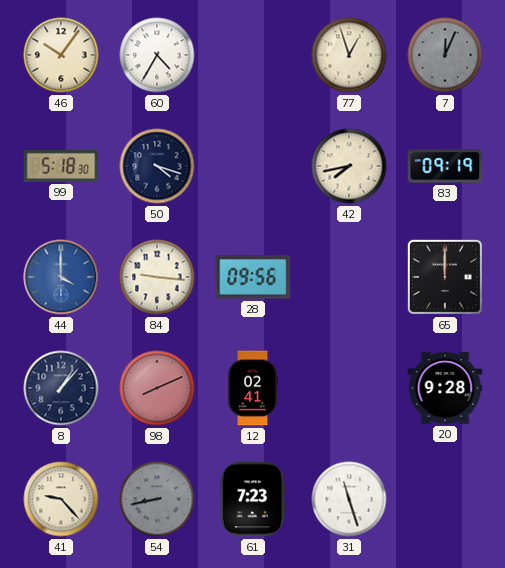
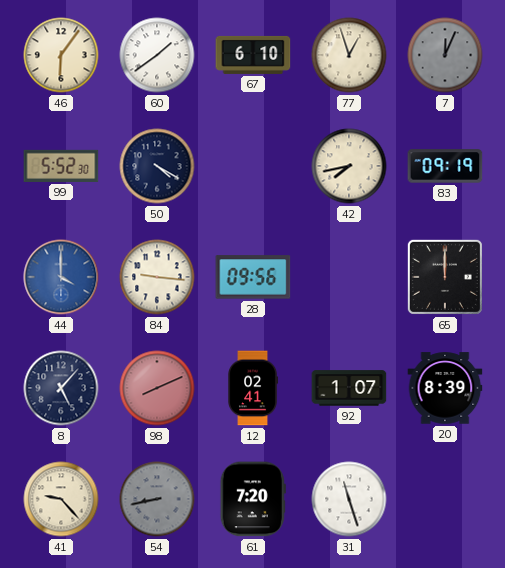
46: 10:06 -> 6:06
60: 4:35 -> 1:39
67: none -> 6:10
99: 5:18 -> 5:52
50: 4:18 -> 4:20
8: 1:07 -> 5:07
92: none -> 1:07
20: 9:28 -> 8:39
61: 7:23 -> 7:20
